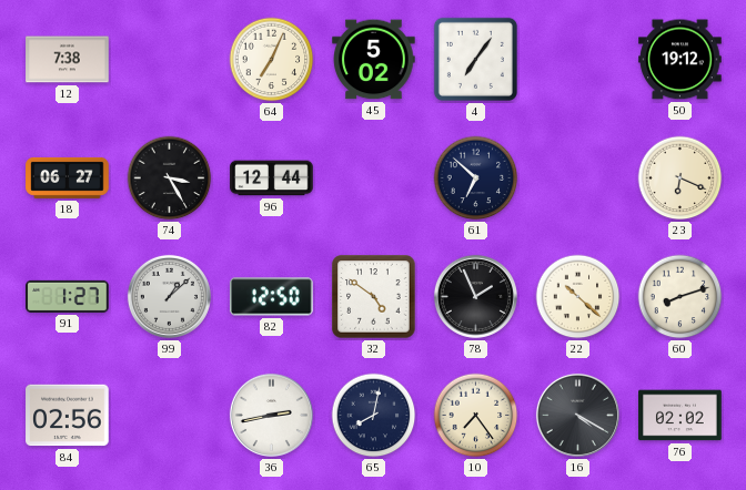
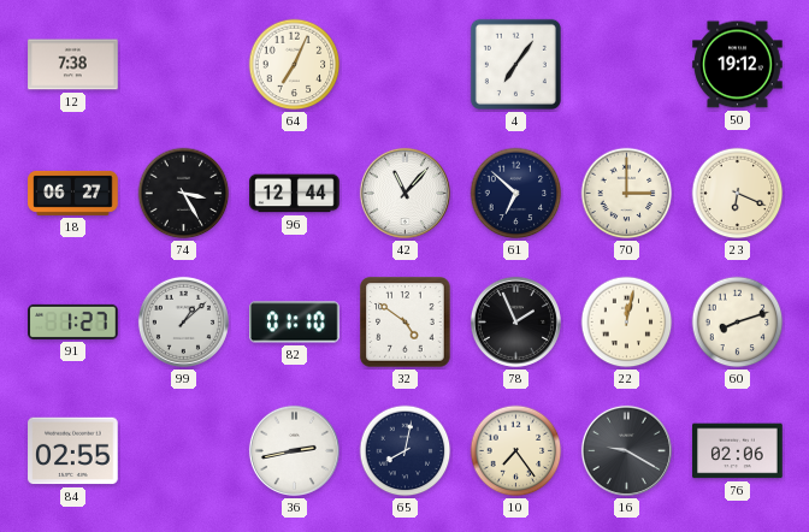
45: 5:02 -> none
42: none -> 11:07
70: none -> 3:00
82: 12:50 -> 01:10
22: 10:22 -> 12:02
84: 02:56 -> 02:55
16: 4:20 -> 9:20
76: 02:02 -> 02:06
